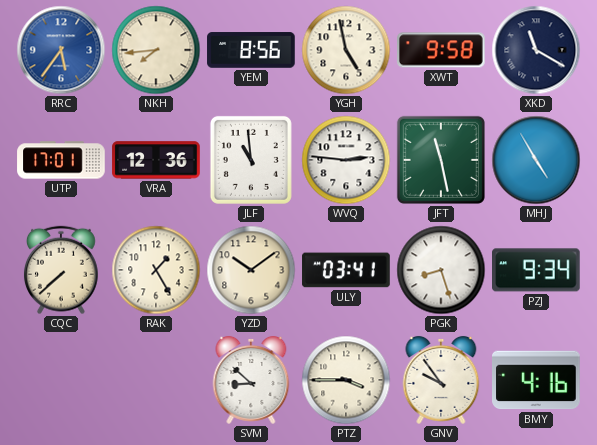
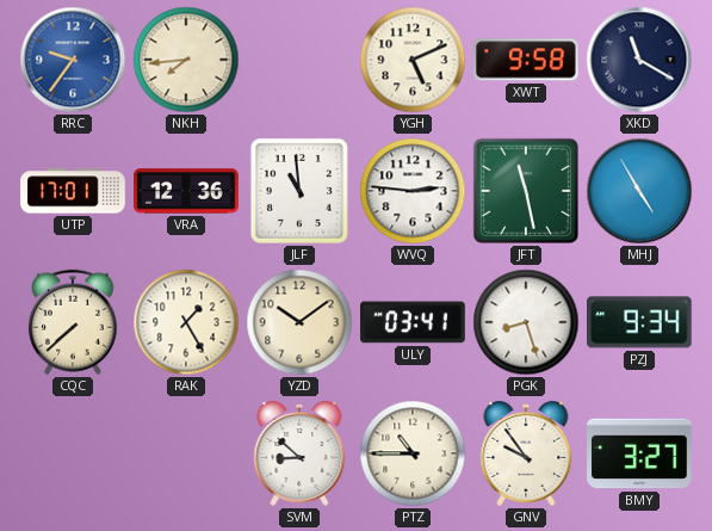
RRC: 5:36 -> 9:36
YEM: 8:56 -> none
YGH: 4:58 -> 5:11
PTZ: 3:45 -> 10:45
BMY: 4:16 -> 3:27
